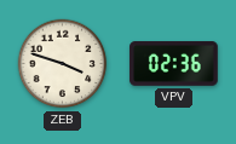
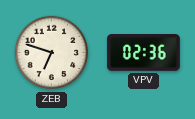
ZEB: 3:48 -> 6:48
